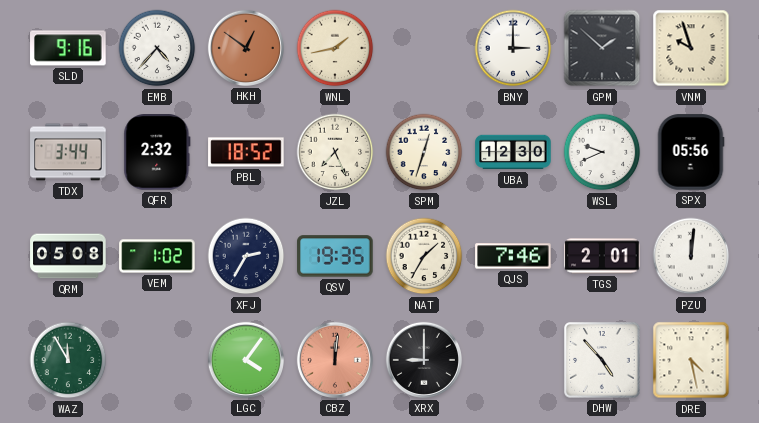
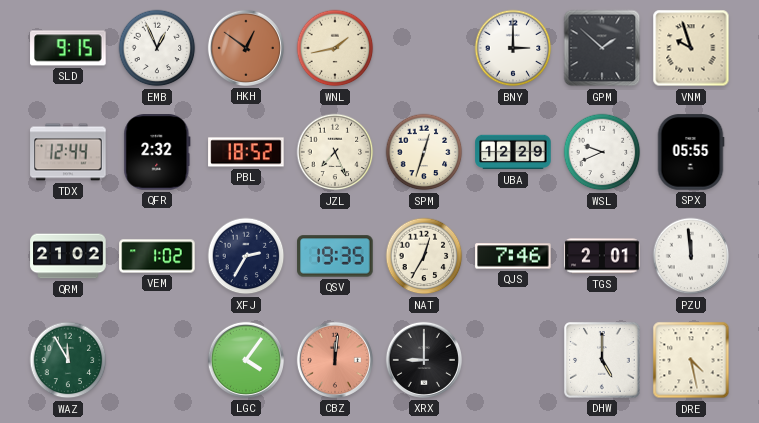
SLD: 9:16 -> 9:15
EMB: 4:37 -> 12:56
TDX: 3:44 -> 12:44
UBA: 12:30 -> 12:29
SPX: 05:56 -> 05:55
QRM: 05:08 -> 21:02
NAT: 1:35 -> 12:35
PZU: 12:01 -> 11:59
DHW: 4:53 -> 5:00
